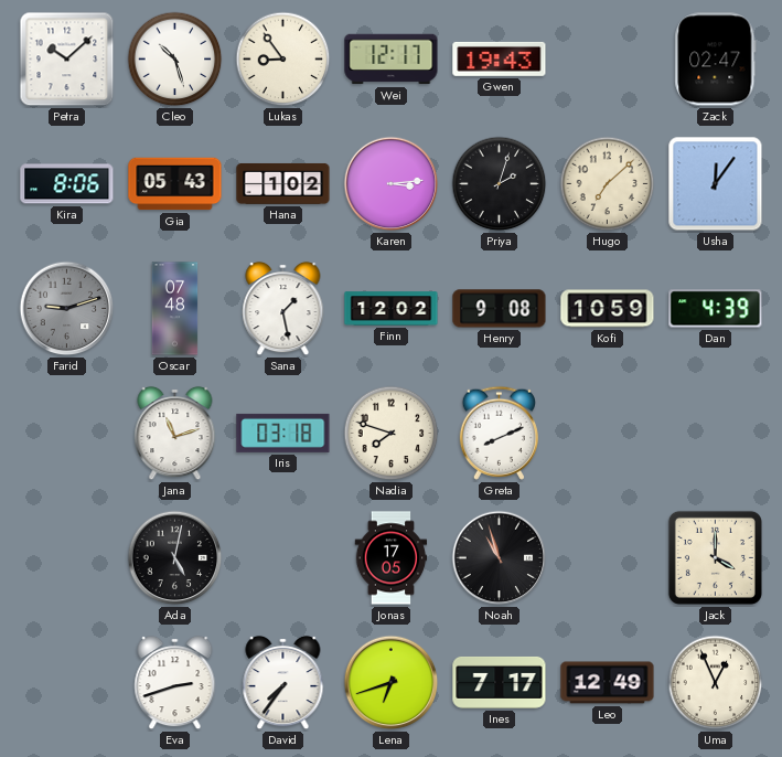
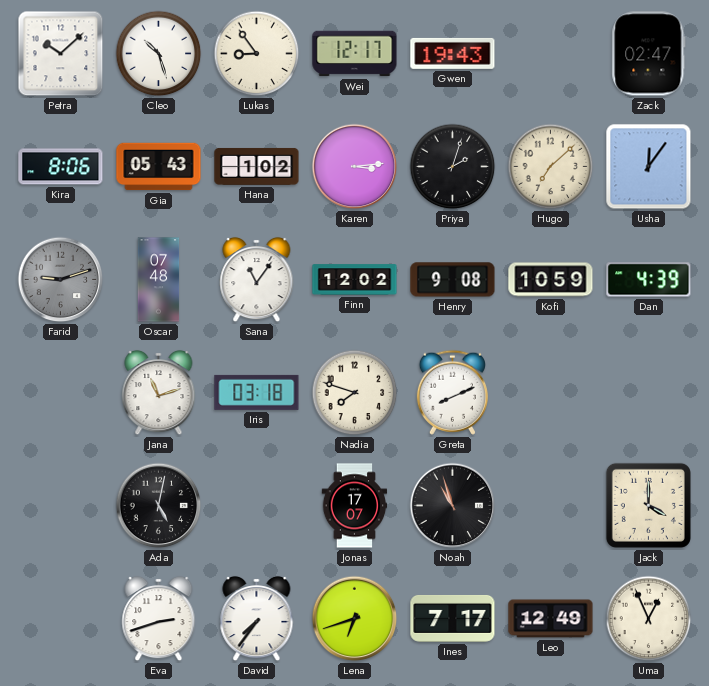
Sana: 1:28 -> 11:06
Jonas: 17:05 -> 17:07
